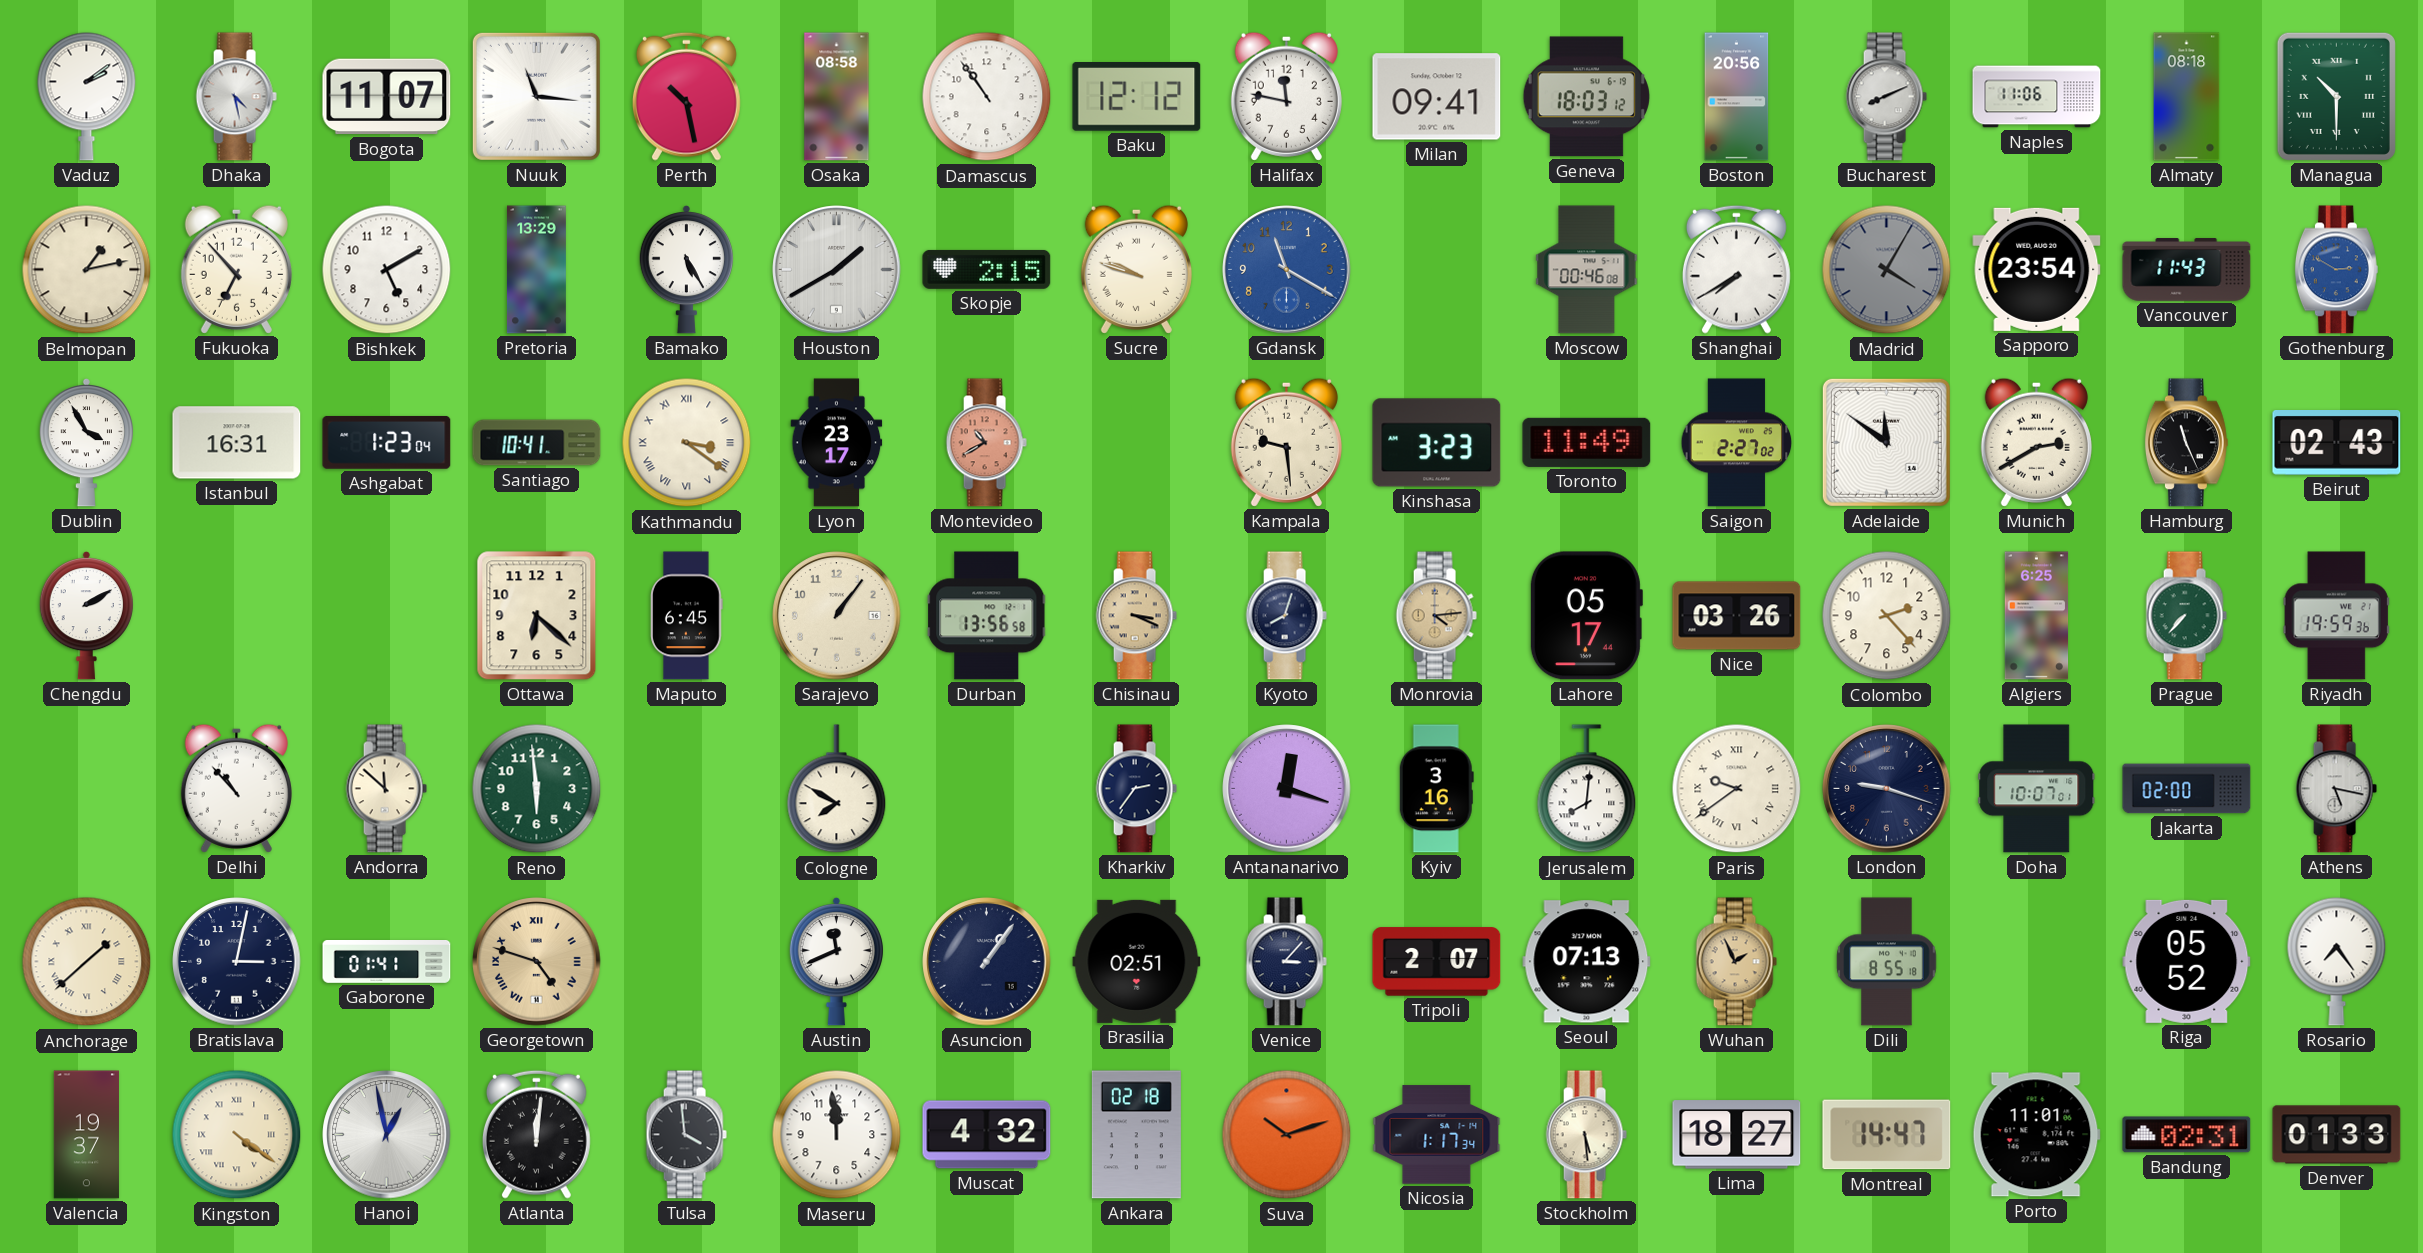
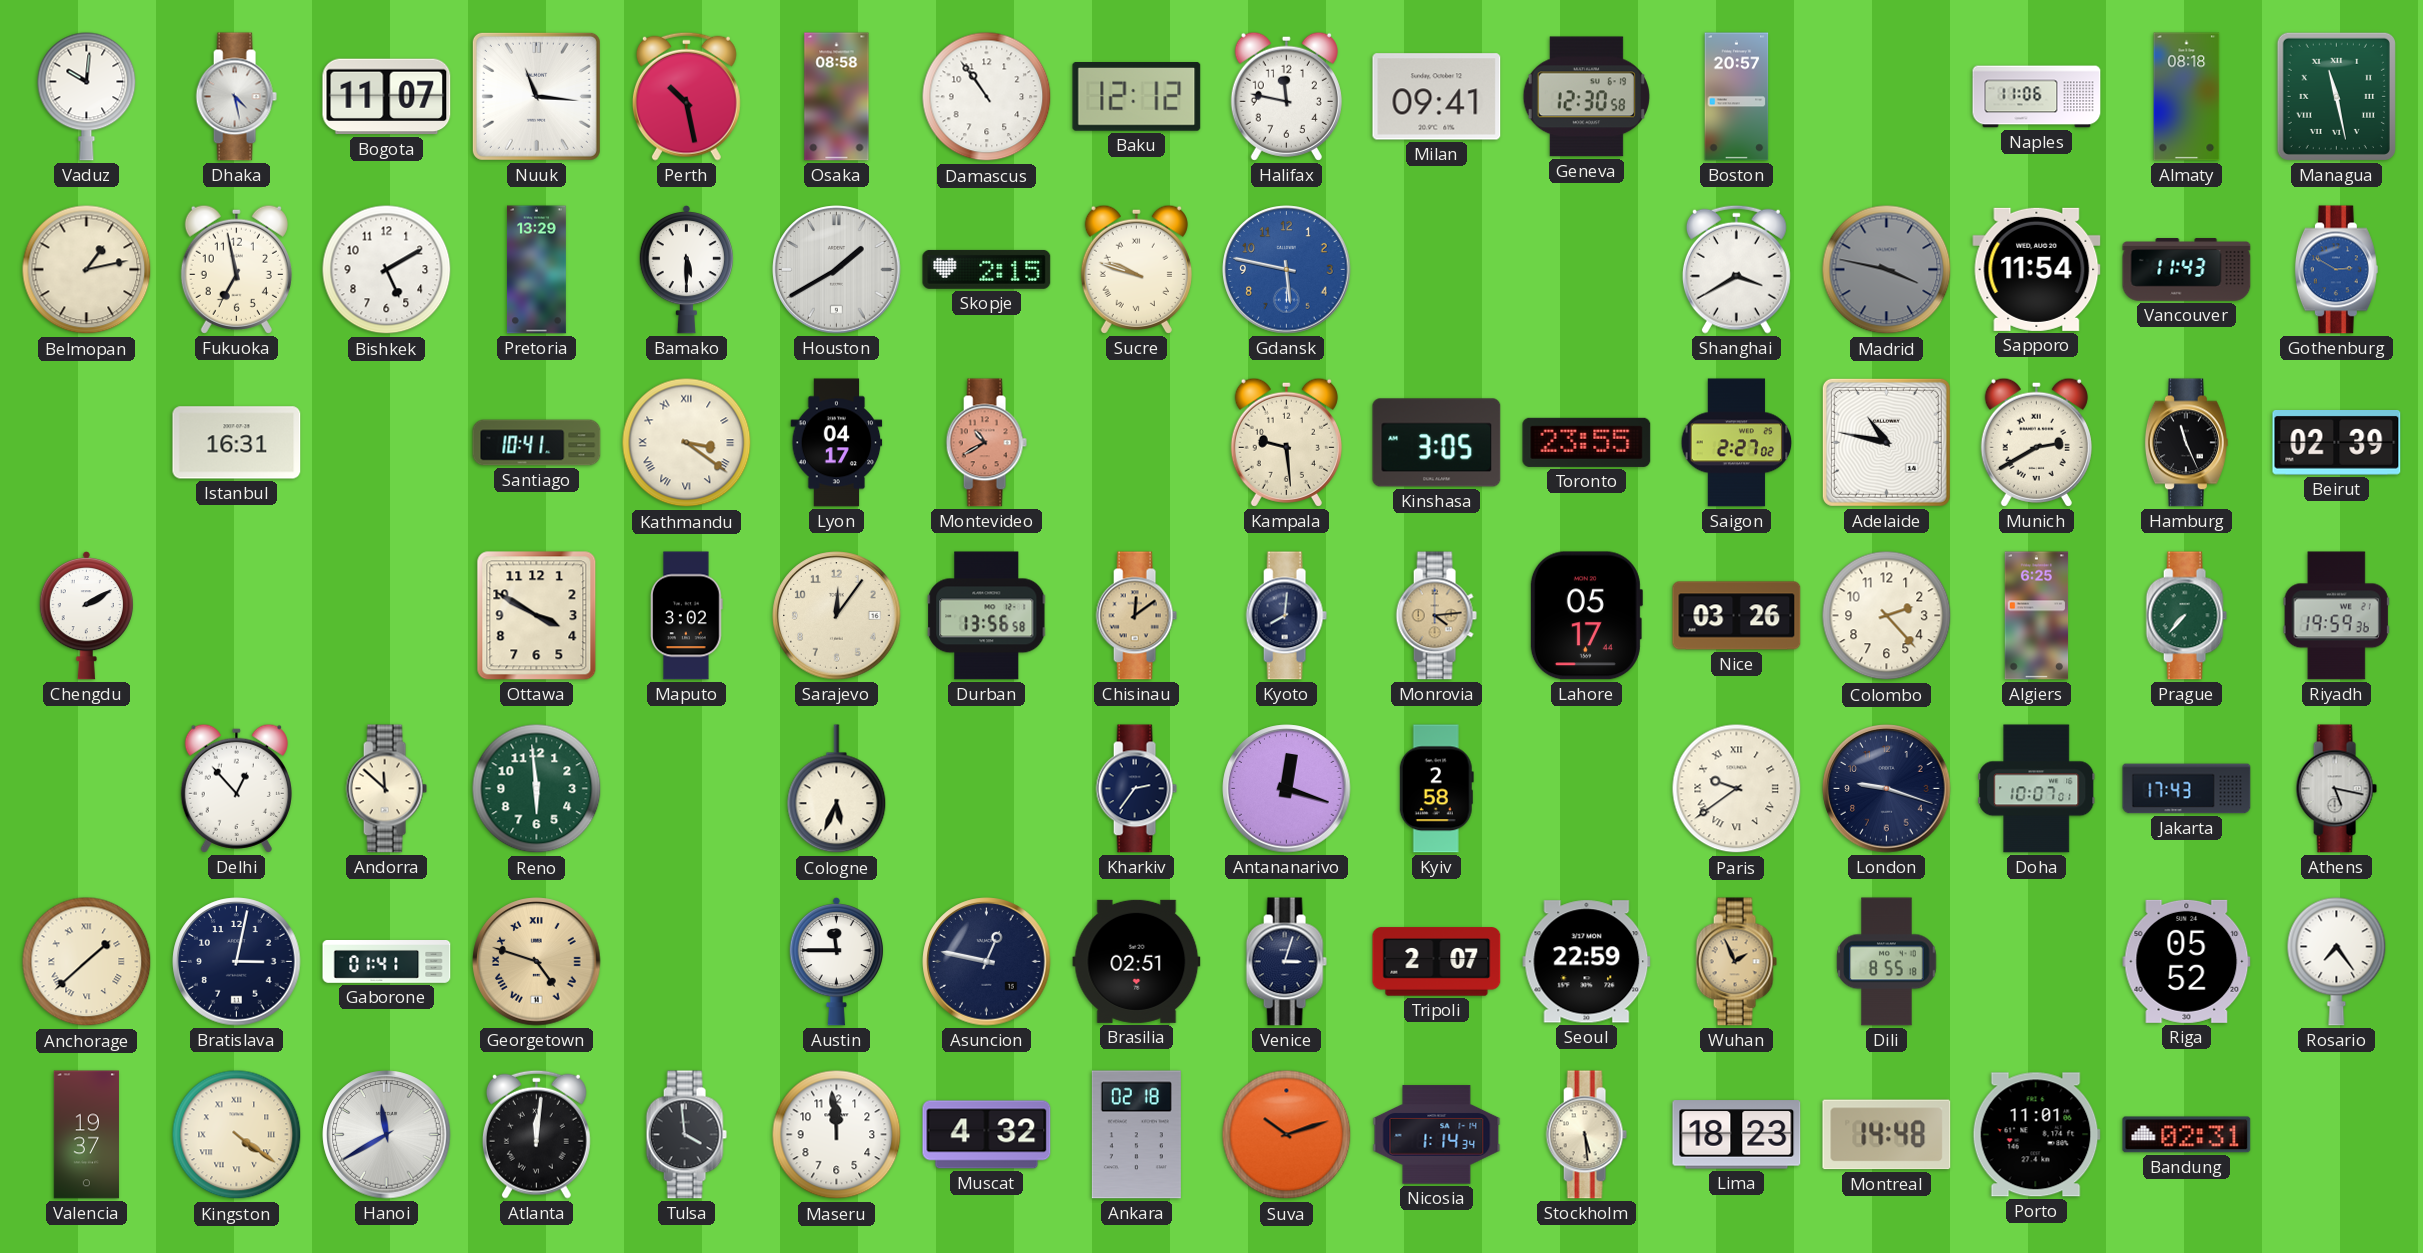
Vaduz: 2:09 -> 10:01
Geneva: 18:03 -> 12:30
Boston: 20:56 -> 20:57
Bucharest: 8:11 -> none
Managua: 10:30 -> 11:28
Fukuoka: 6:53 -> 6:58
Bamako: 5:25 -> 5:30
Gdansk: 11:20 -> 5:47
Moscow: 00:46 -> none
Shanghai: 7:40 -> 3:40
Madrid: 4:05 -> 3:47
Sapporo: 23:54 -> 11:54
Dublin: 3:55 -> none
Ashgabat: 1:23 -> none
Lyon: 23:17 -> 04:17
Kinshasa: 3:23 -> 3:05
Toronto: 11:49 -> 23:55
Adelaide: 11:51 -> 10:47
Beirut: 02:43 -> 02:39
Ottawa: 6:22 -> 3:50
Maputo: 6:45 -> 3:02
Sarajevo: 1:06 -> 12:06
Chisinau: 3:19 -> 12:09
Kyoto: 8:03 -> 8:01
Delhi: 10:53 -> 12:53
Cologne: 7:50 -> 5:34
Kyiv: 3:16 -> 2:58
Jerusalem: 8:01 -> none
Jakarta: 02:00 -> 17:43
Austin: 11:41 -> 11:45
Asuncion: 1:06 -> 12:47
Venice: 3:07 -> 3:03
Seoul: 07:13 -> 22:59
Hanoi: 12:58 -> 11:40
Nicosia: 1:17 -> 1:14
Lima: 18:27 -> 18:23
Montreal: 14:47 -> 14:48
Denver: 01:33 -> none
